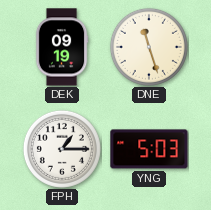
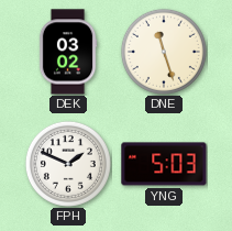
DEK: 09:19 -> 03:02
FPH: 1:15 -> 1:49
